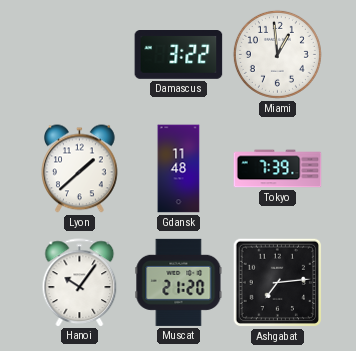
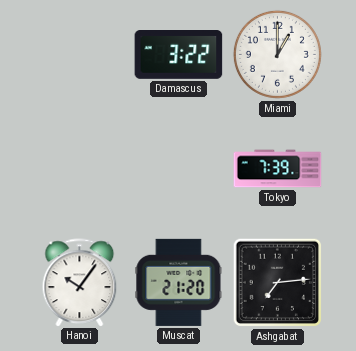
Miami: 12:59 -> 1:00
Lyon: 1:38 -> none
Gdansk: 11:48 -> none
